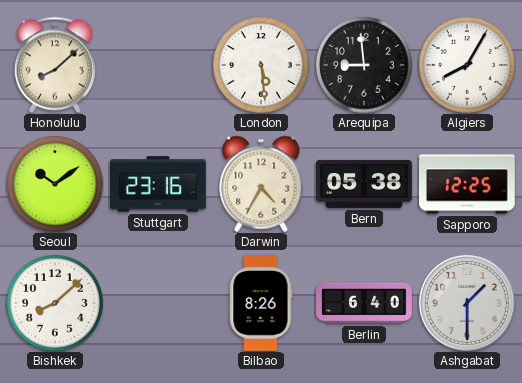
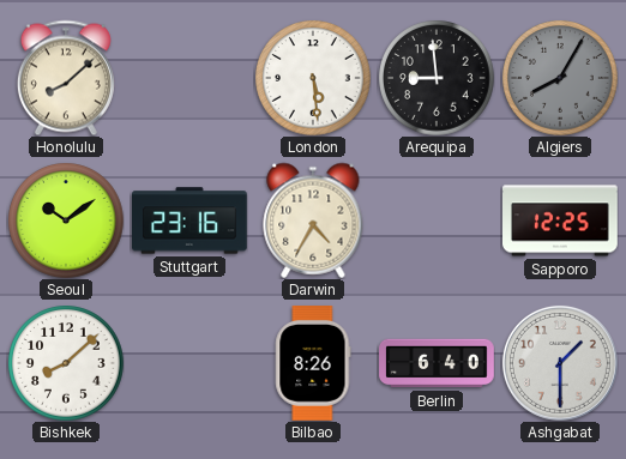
Algiers dial: white -> grey
Bern: 05:38 -> none
